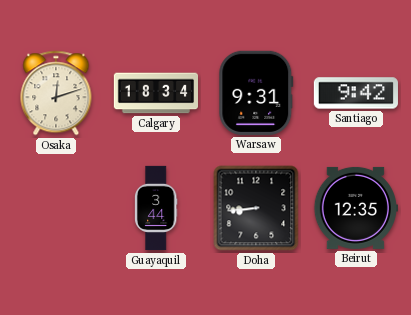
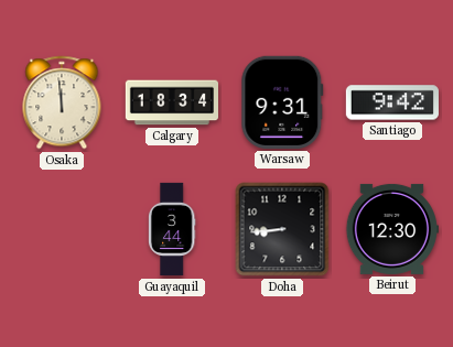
Osaka: 12:12 -> 11:59
Beirut: 12:35 -> 12:30
